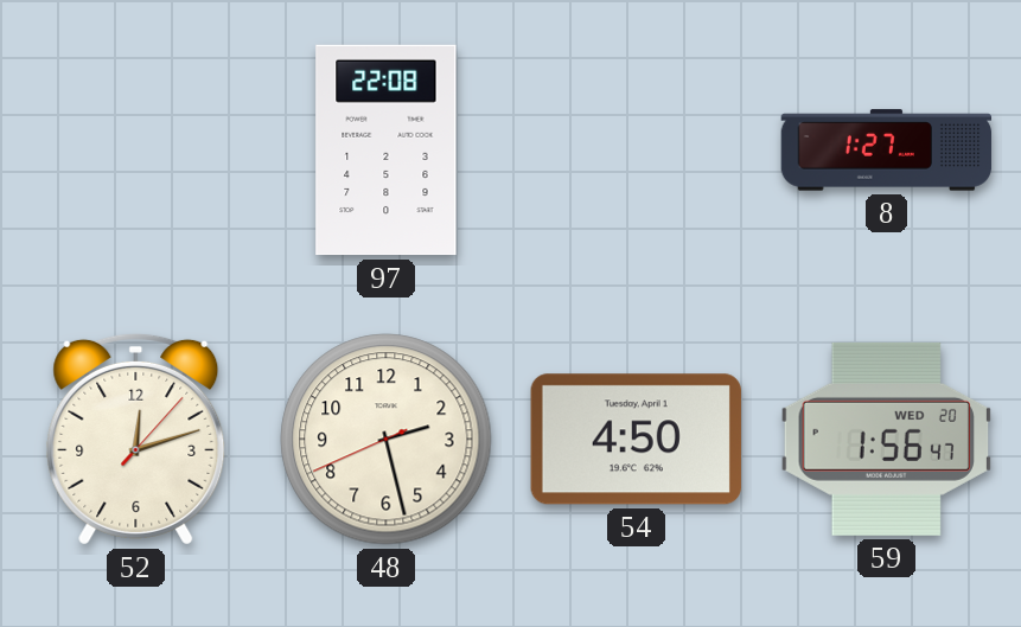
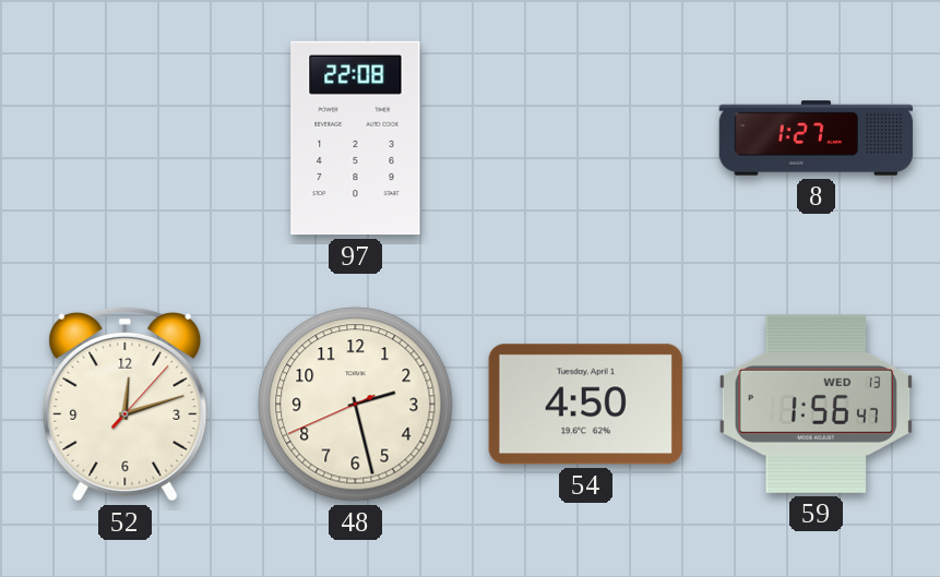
59 date: WED 20 -> WED 13
